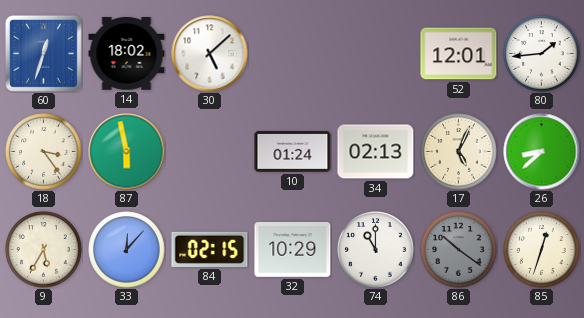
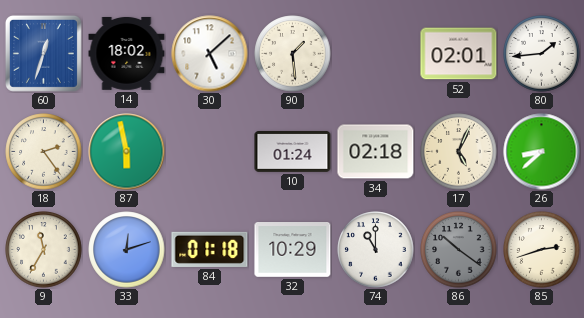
90: none -> 1:29
52: 12:01 -> 02:01
18: 3:24 -> 2:24
34: 02:13 -> 02:18
9: 5:35 -> 11:35
33: 12:07 -> 12:12
84: 02:15 -> 01:18
85: 12:33 -> 2:42
